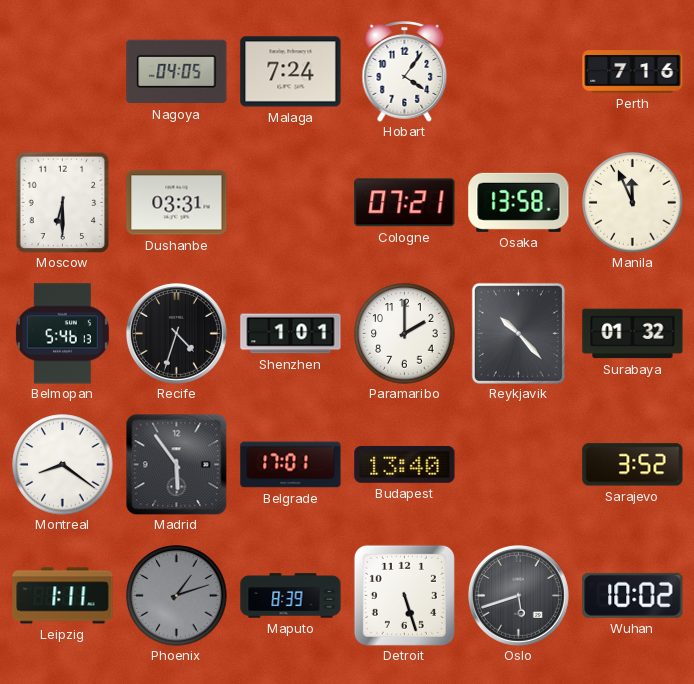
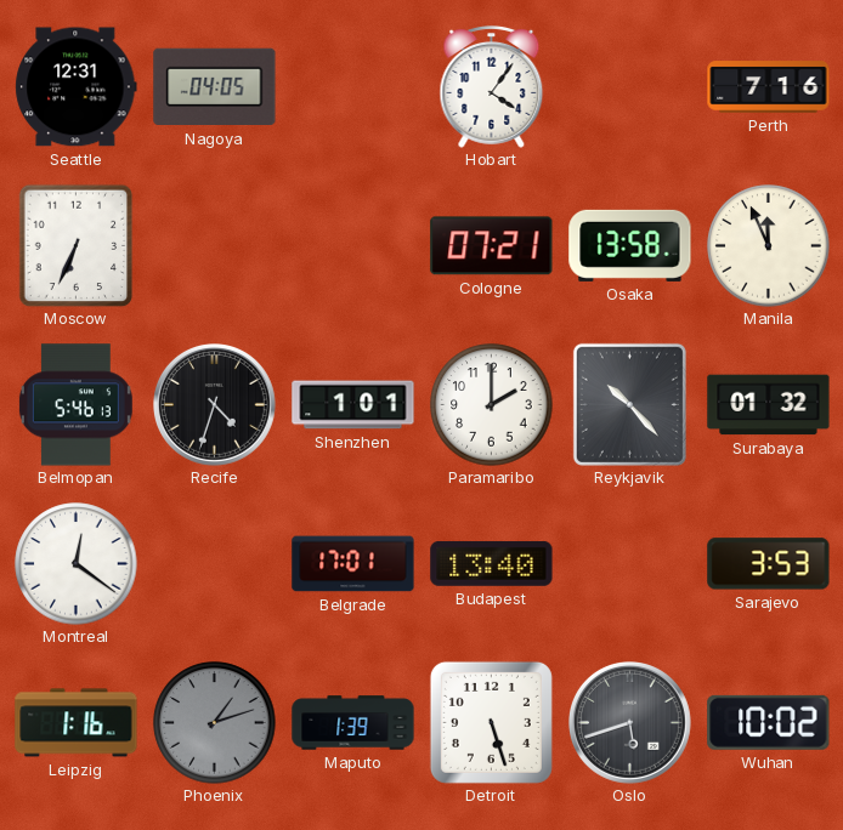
Seattle: none -> 12:31
Malaga: 7:24 -> none
Moscow: 6:30 -> 6:34
Dushanbe: 03:31 -> none
Montreal: 8:21 -> 12:21
Madrid: 5:54 -> none
Sarajevo: 3:52 -> 3:53
Leipzig: 1:11 -> 1:16
Maputo: 8:39 -> 1:39
